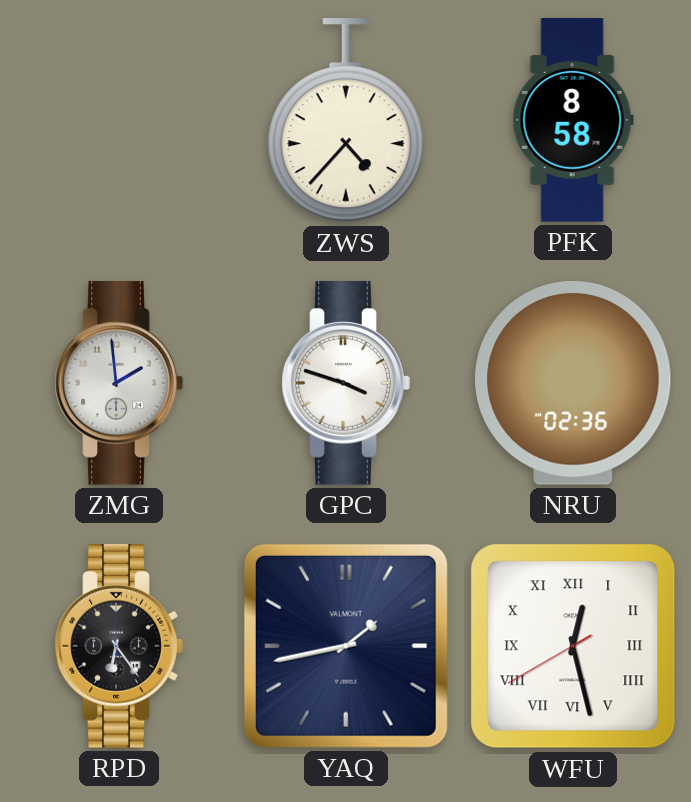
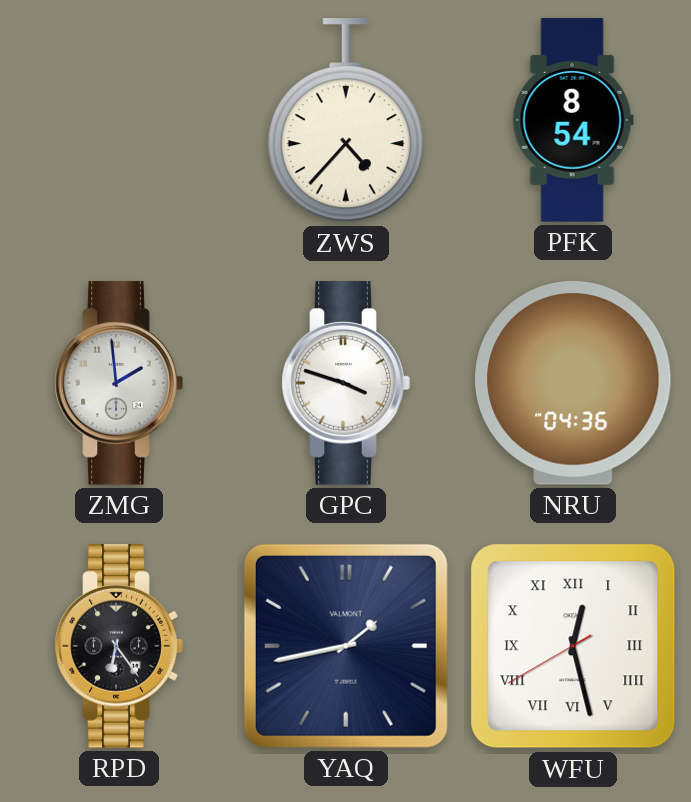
PFK: 8:58 -> 8:54
NRU: 02:36 -> 04:36
